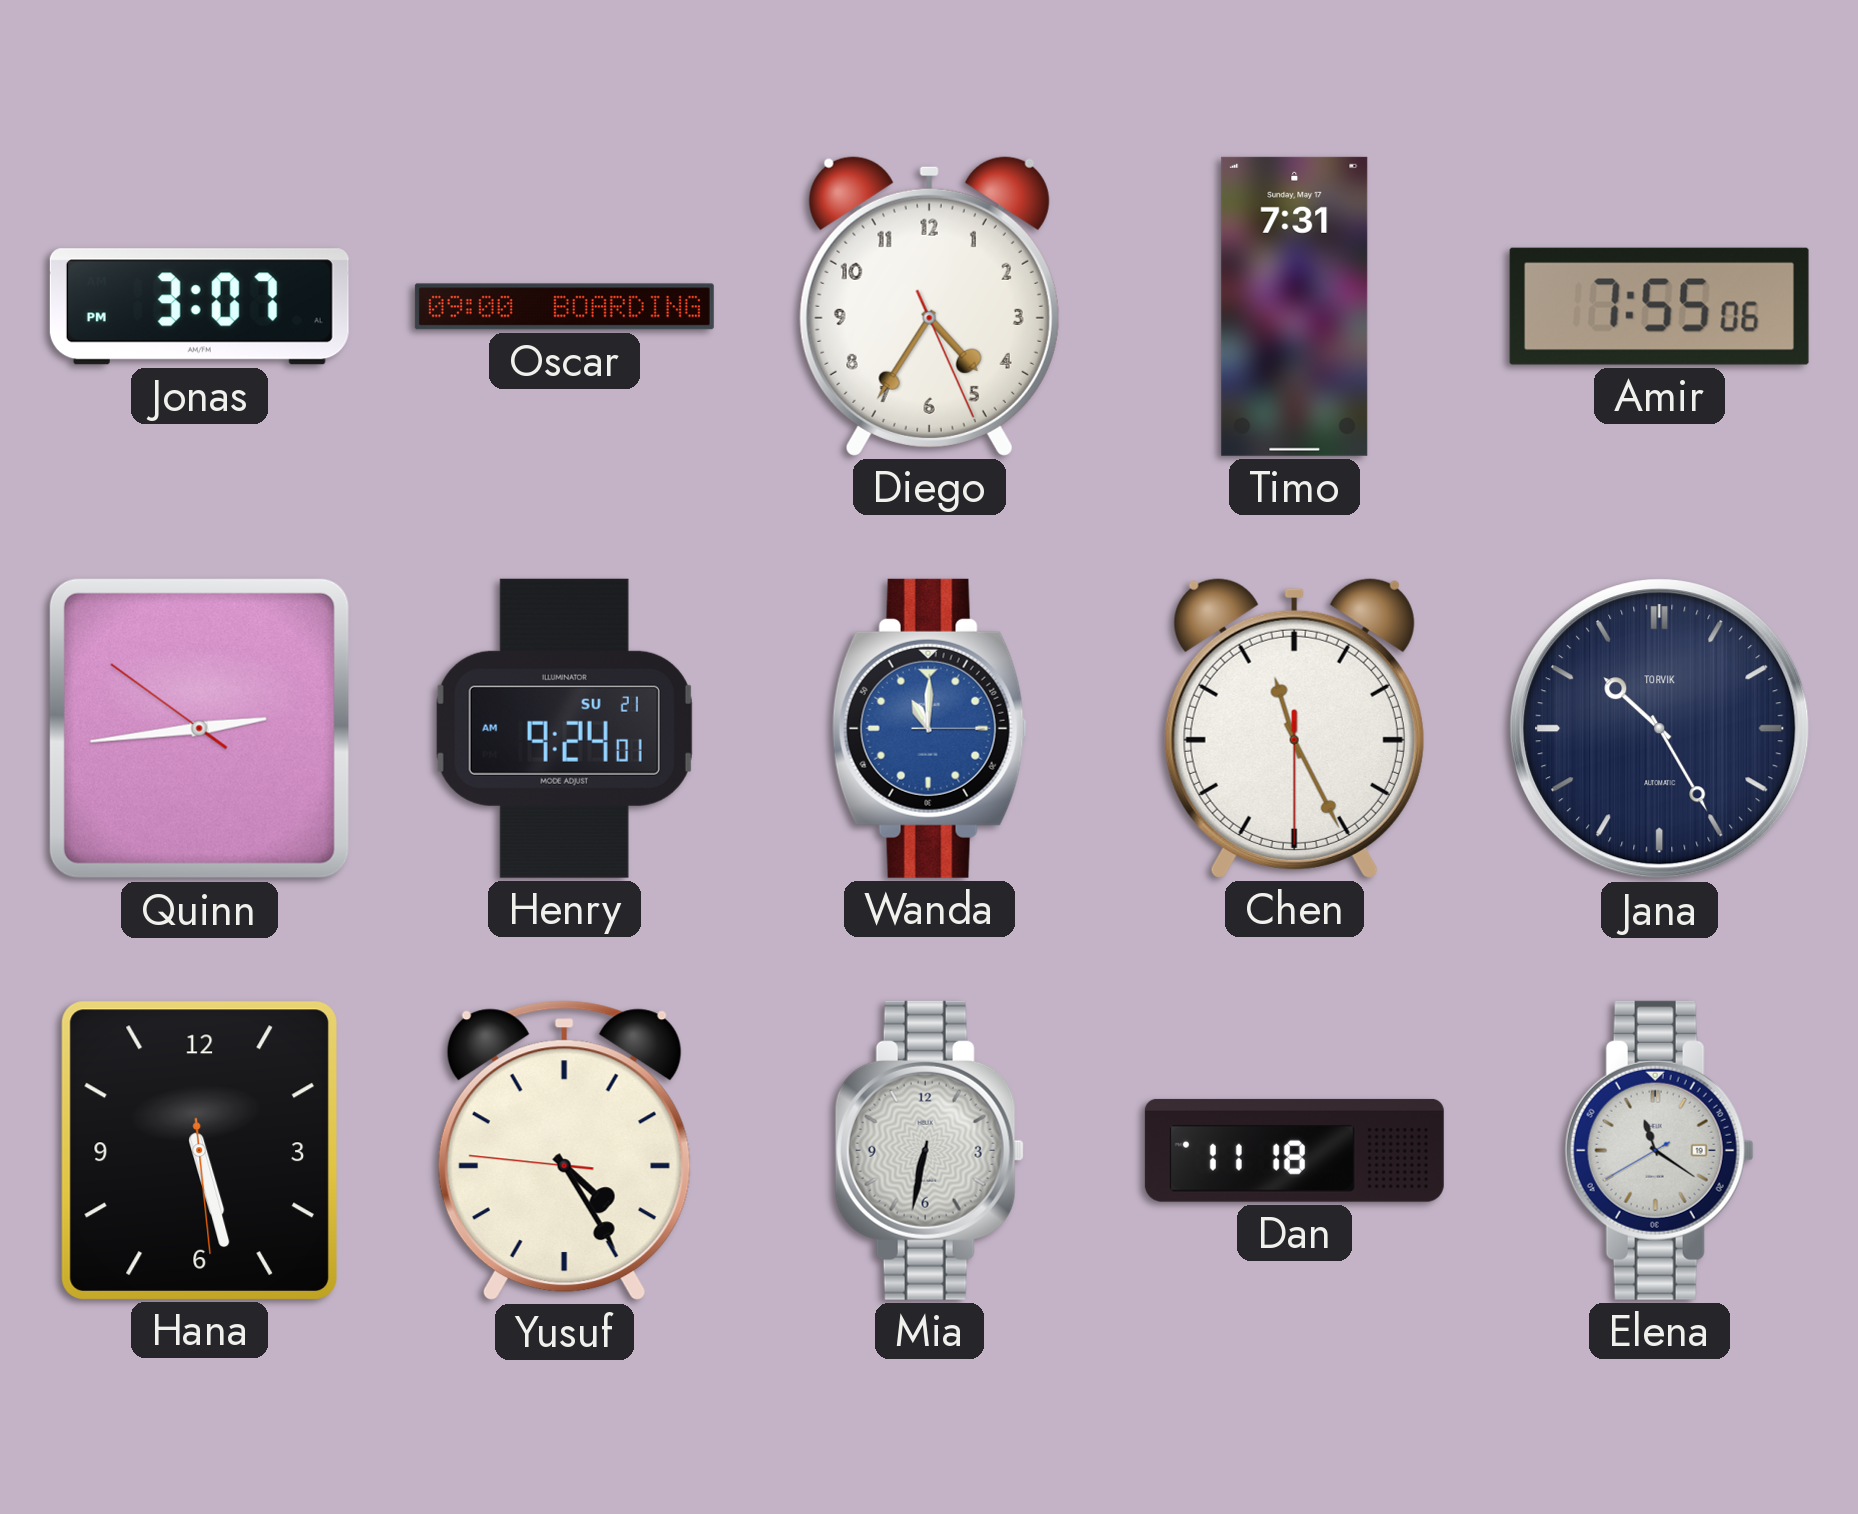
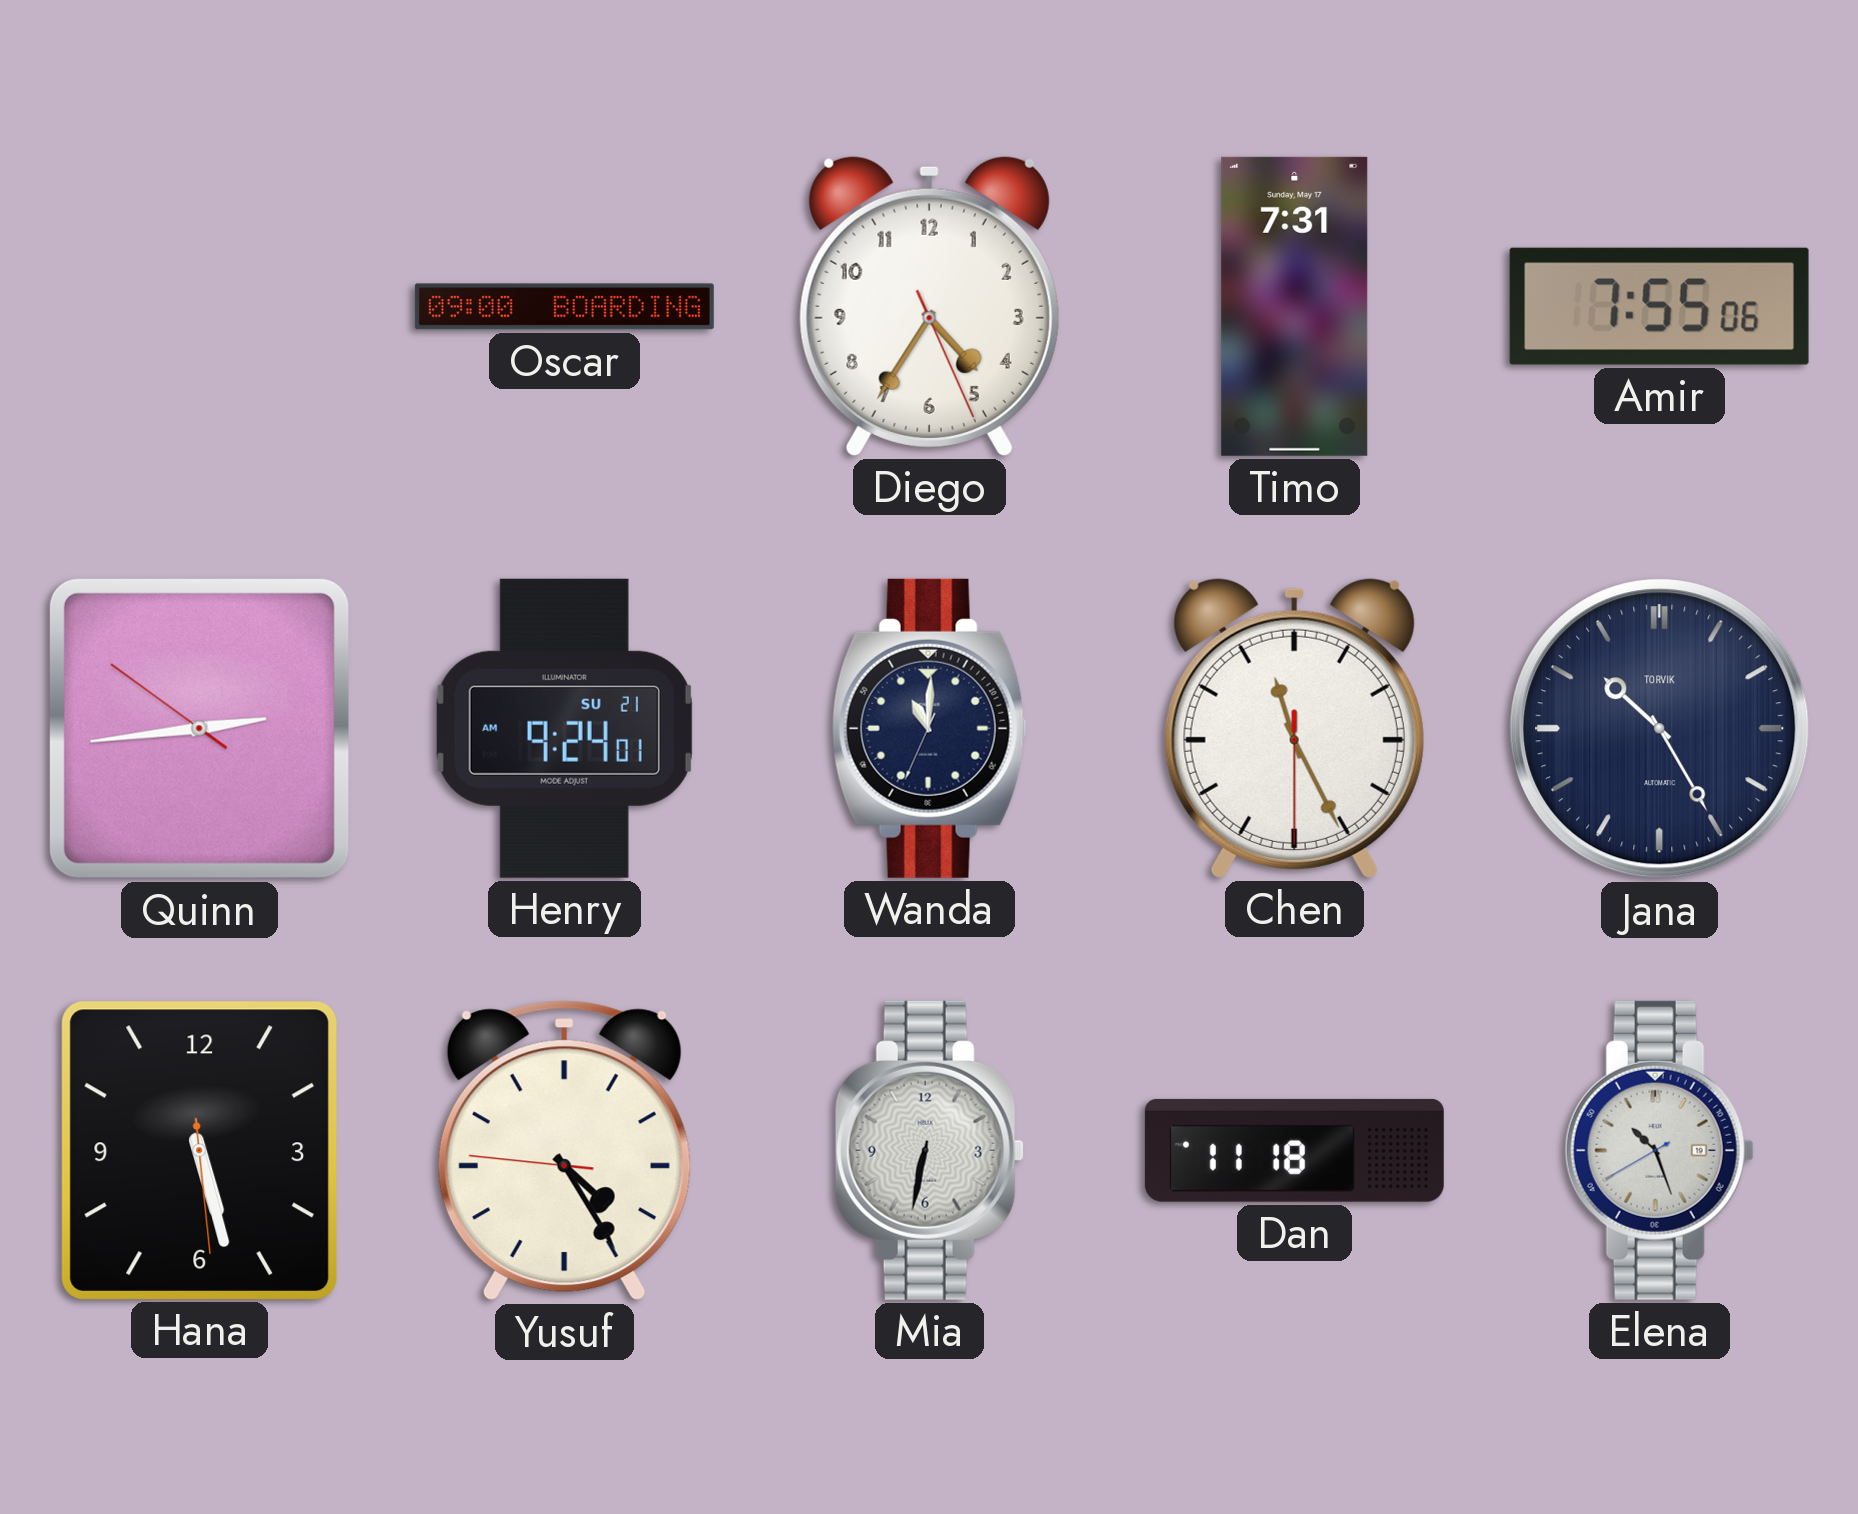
Jonas: 3:07 -> none
Wanda: 11:00:15 -> 11:00:34
Wanda dial: blue -> navy
Elena: 11:20 -> 10:26
